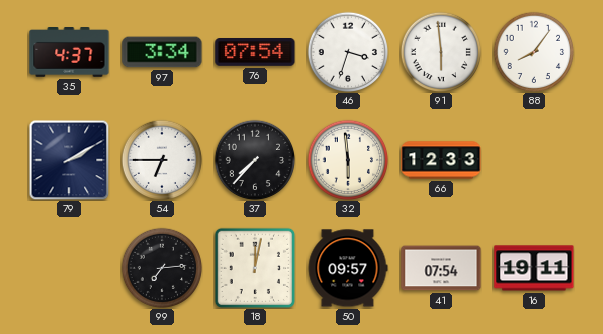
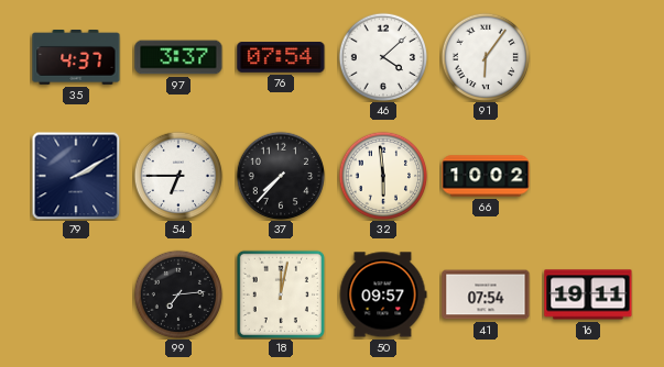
97: 3:34 -> 3:37
46: 3:33 -> 4:08
91: 5:59 -> 6:06
88: 8:06 -> none
66: 12:33 -> 10:02
